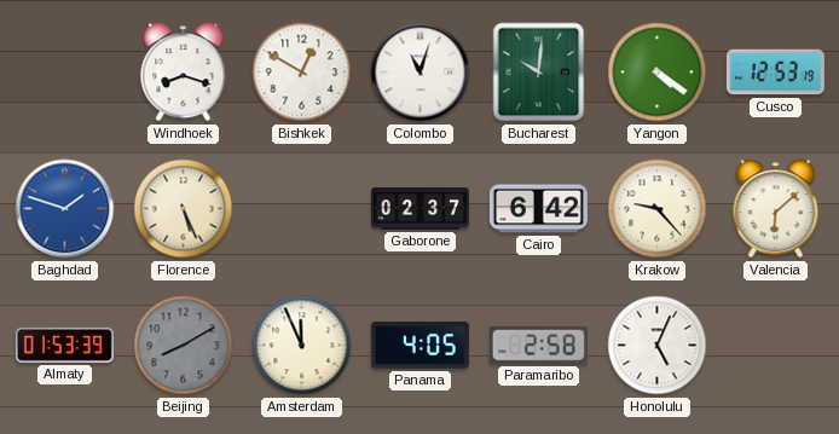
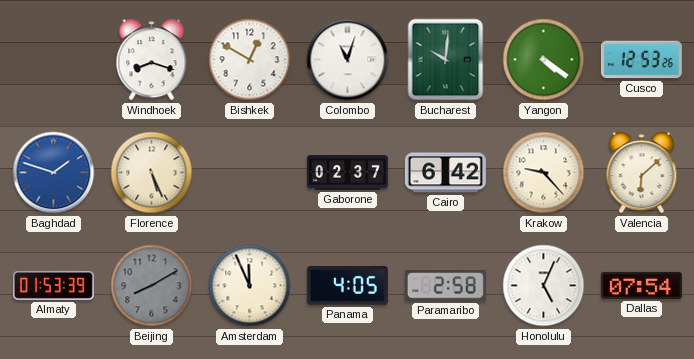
Cusco: 12:53:19 -> 12:53:26
Dallas: none -> 07:54
